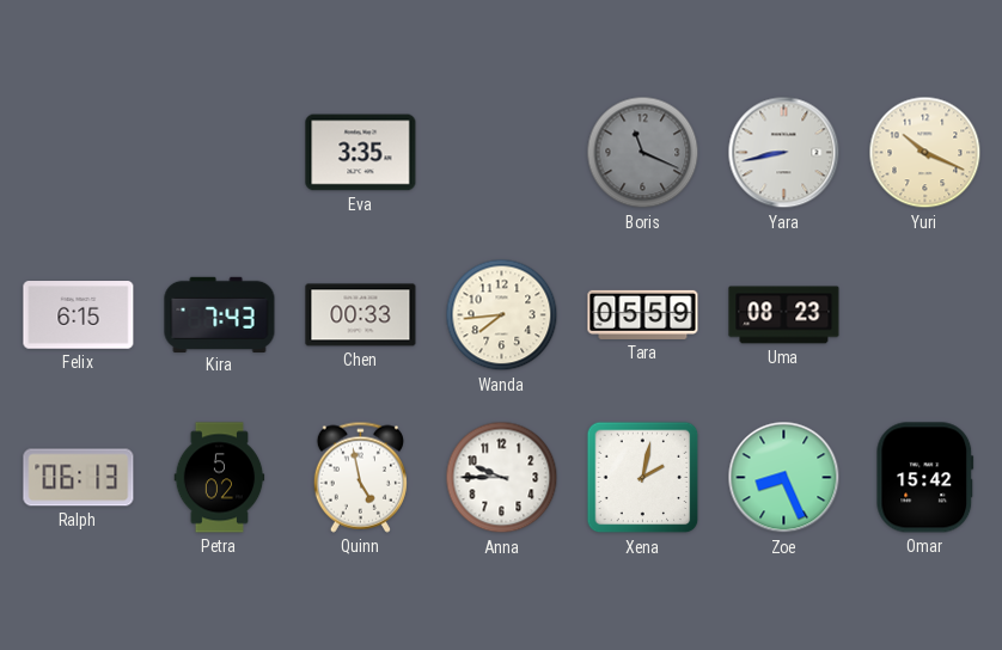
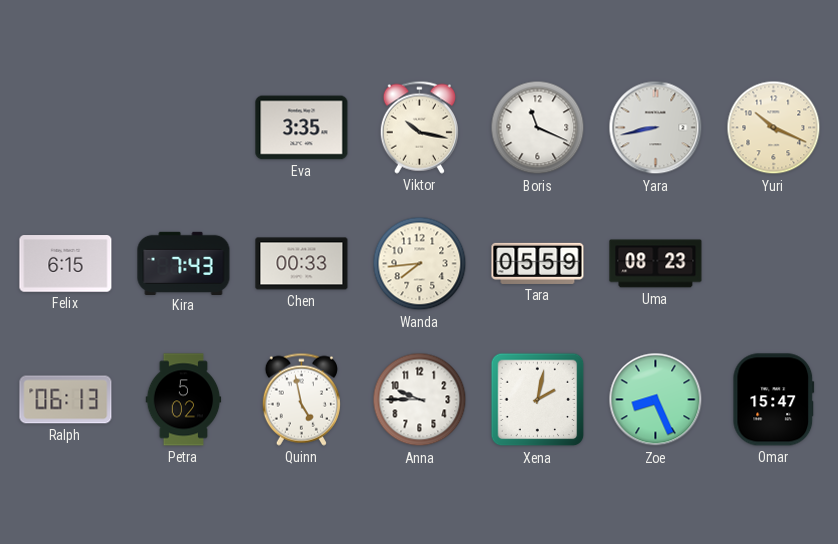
Viktor: none -> 10:17
Boris dial: grey -> white
Omar: 15:42 -> 15:47
